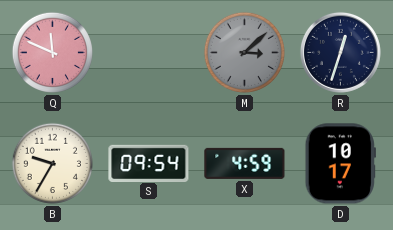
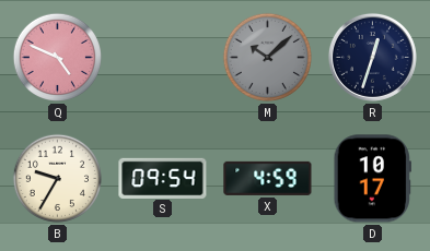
Q: 11:49 -> 4:49
M: 3:08 -> 10:08
